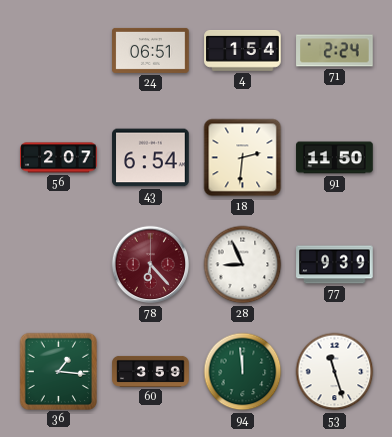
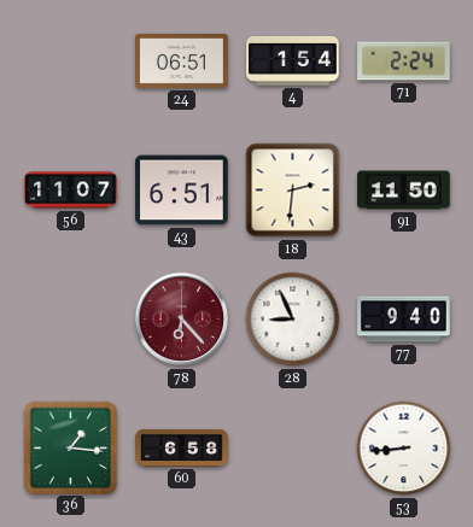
56: 2:07 -> 11:07
43: 6:54 -> 6:51
77: 9:39 -> 9:40
60: 3:59 -> 6:58
94: 11:59 -> none
53: 11:27 -> 8:44
